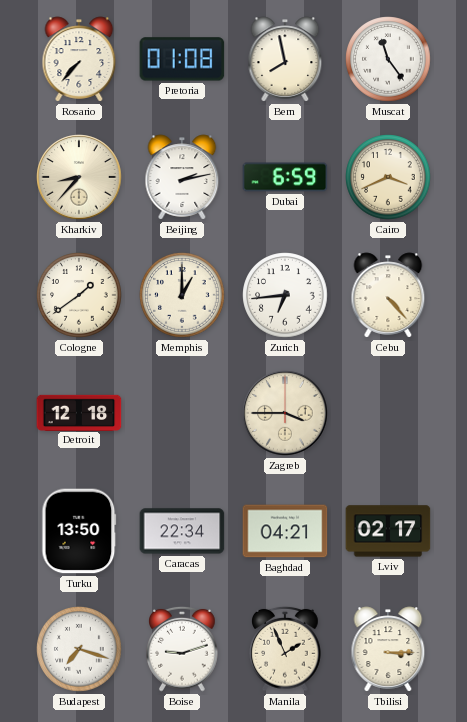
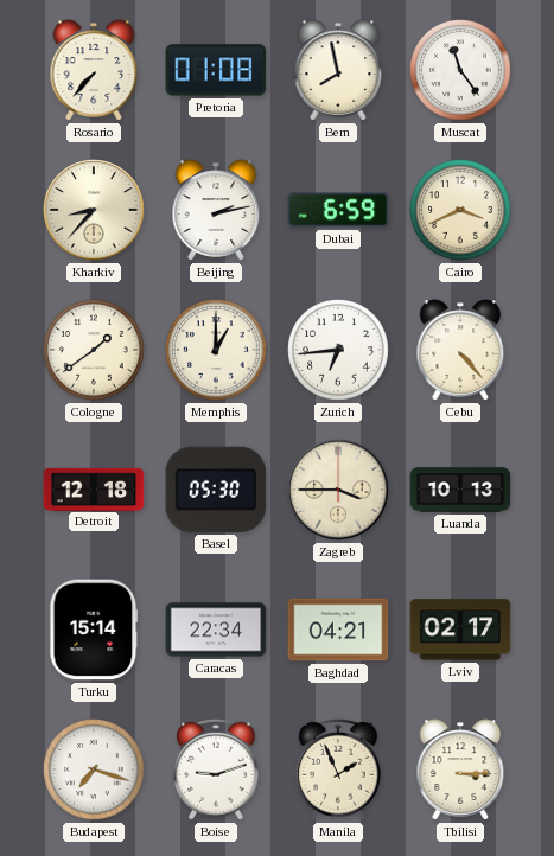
Basel: none -> 05:30
Luanda: none -> 10:13
Turku: 13:50 -> 15:14
